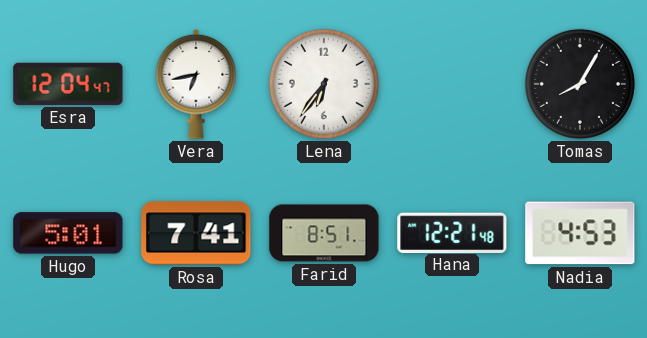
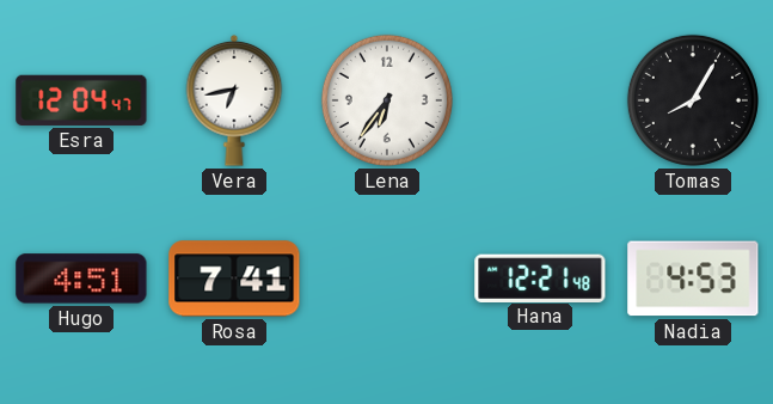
Hugo: 5:01 -> 4:51
Farid: 8:51 -> none
